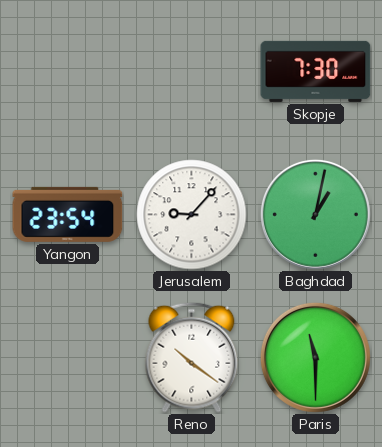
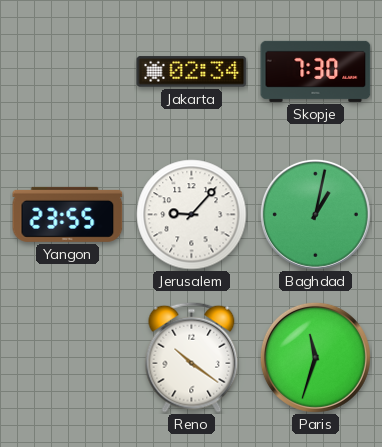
Jakarta: none -> 02:34
Yangon: 23:54 -> 23:55
Paris: 11:30 -> 11:33
